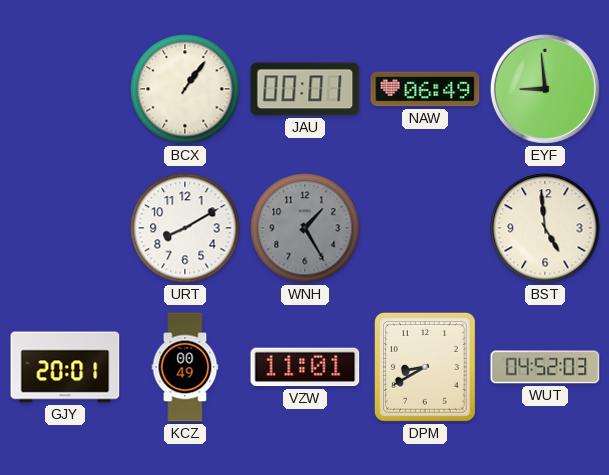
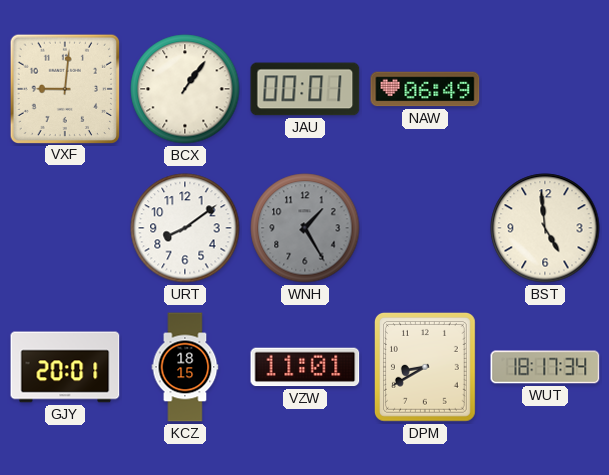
VXF: none -> 9:01
EYF: 8:59 -> none
URT: 8:10 -> 8:09
KCZ: 00:49 -> 18:15
WUT: 04:52 -> 18:17
